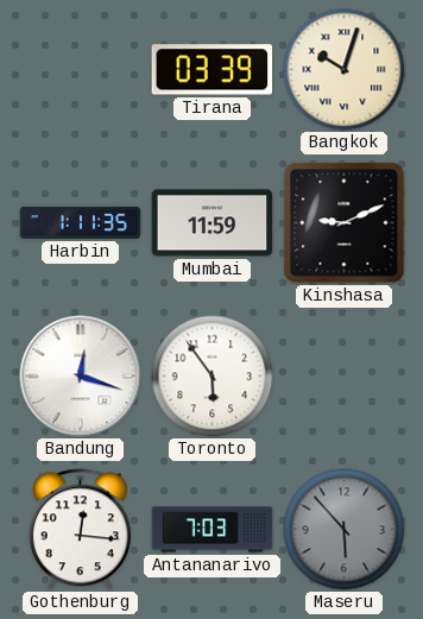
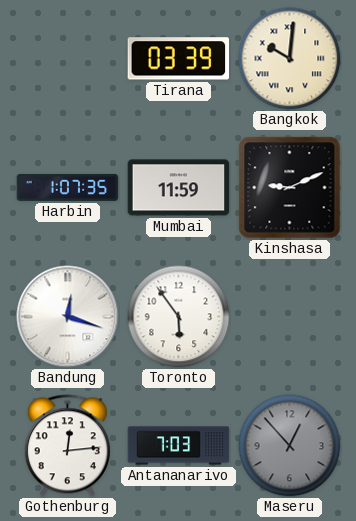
Bangkok: 10:03 -> 10:01
Harbin: 1:11 -> 1:07
Gothenburg: 12:16 -> 12:14
Maseru: 5:53 -> 12:53
